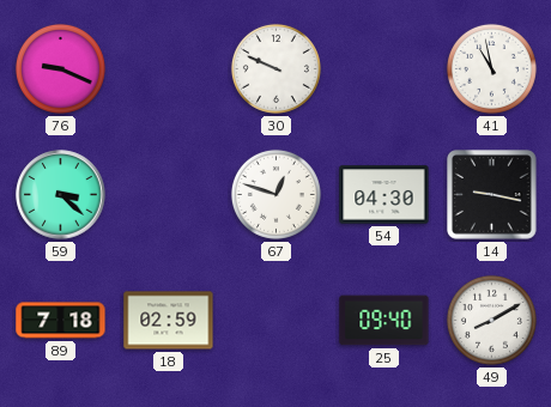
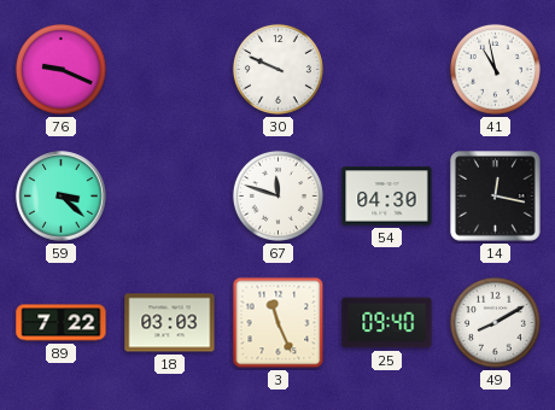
67: 12:48 -> 11:48
14: 9:17 -> 12:17
89: 7:18 -> 7:22
18: 02:59 -> 03:03
3: none -> 11:26
